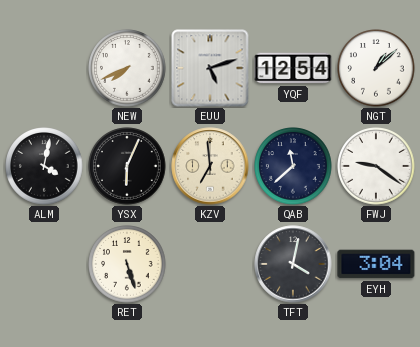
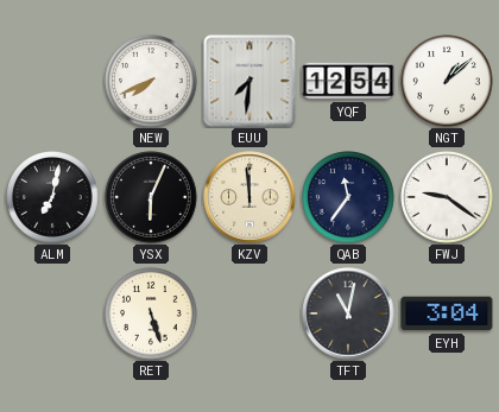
EUU: 5:12 -> 7:31
ALM: 4:02 -> 7:02
KZV: 6:59 -> 11:59
QAB: 11:38 -> 11:36
TFT: 4:02 -> 11:02
